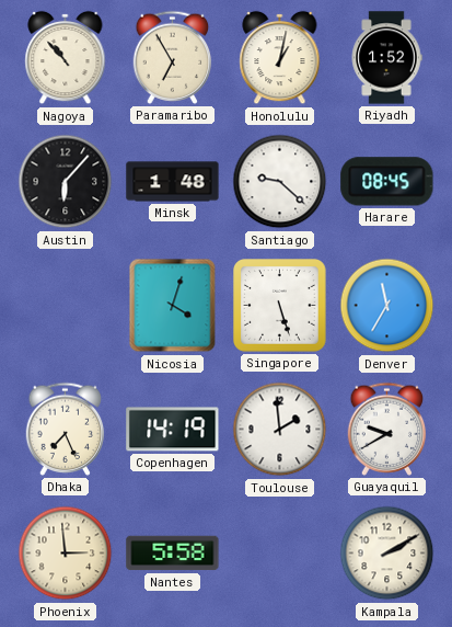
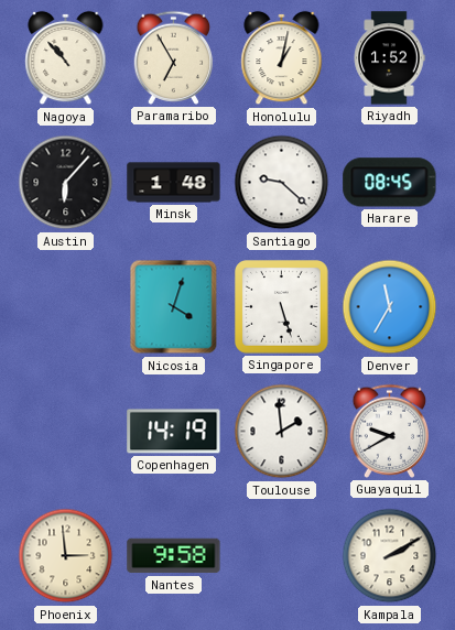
Dhaka: 7:26 -> none
Nantes: 5:58 -> 9:58
